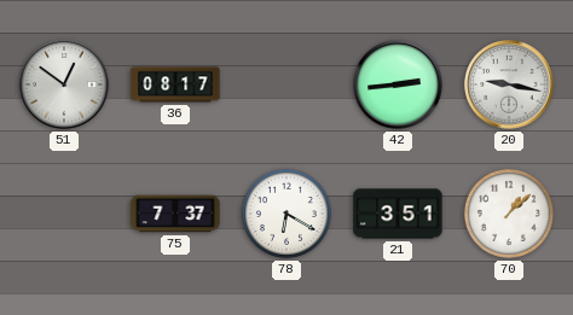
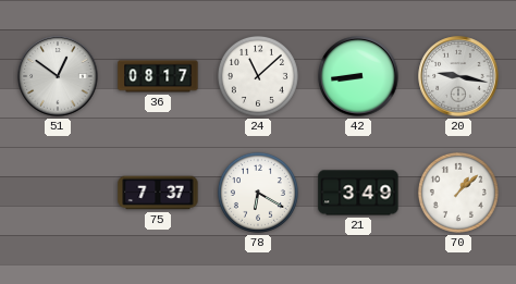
24: none -> 11:08
42: 2:44 -> 8:44
21: 3:51 -> 3:49
